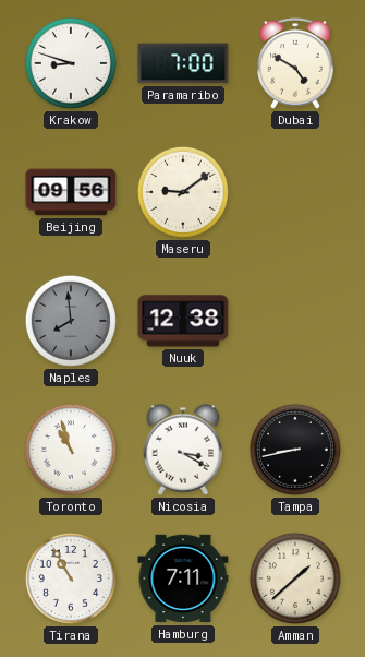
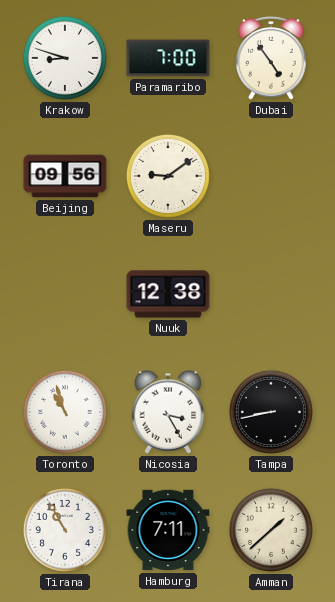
Dubai: 4:50 -> 4:54
Naples: 7:59 -> none
Nicosia: 3:20 -> 3:25
